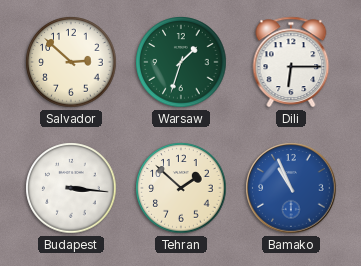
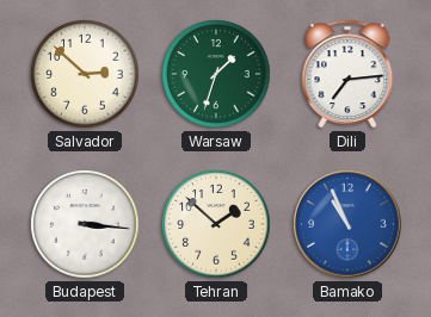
Dili: 6:15 -> 7:14
